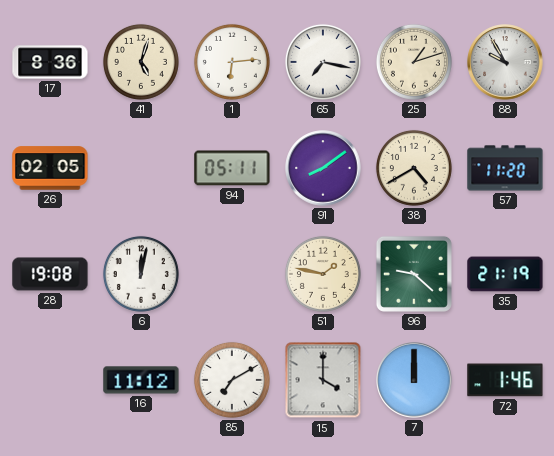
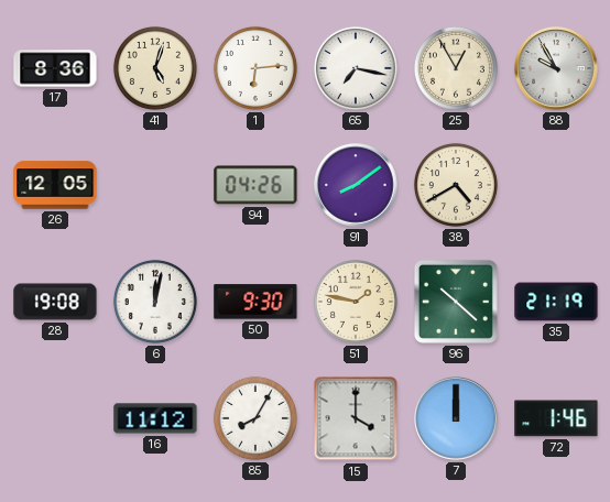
25: 1:12 -> 12:55
26: 02:05 -> 12:05
94: 05:11 -> 04:26
57: 11:20 -> none
50: none -> 9:30
96: 9:22 -> 10:22
85: 7:10 -> 8:05
